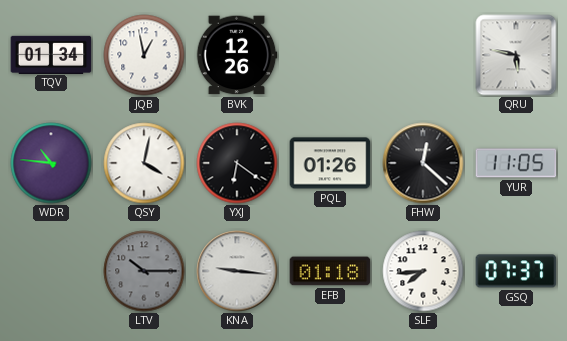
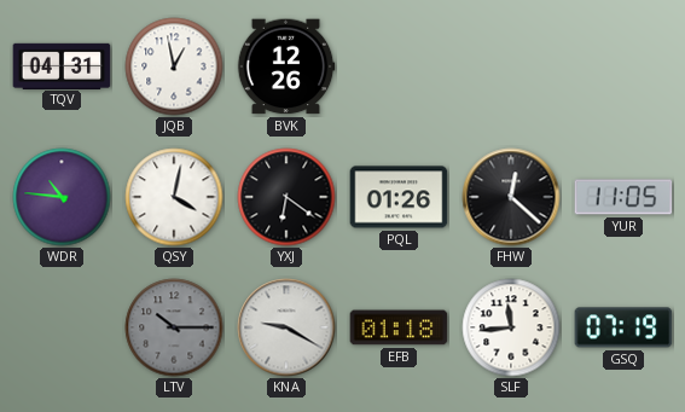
TQV: 01:34 -> 04:31
QRU: 5:47 -> none
KNA: 9:16 -> 9:20
SLF: 7:44 -> 11:44
GSQ: 07:37 -> 07:19
